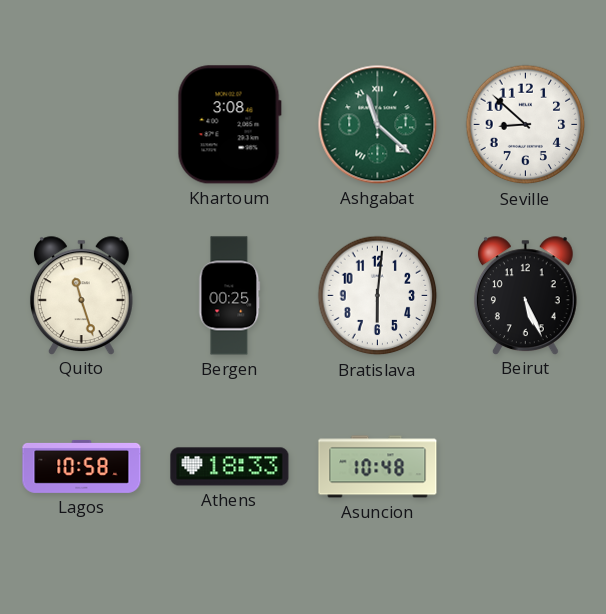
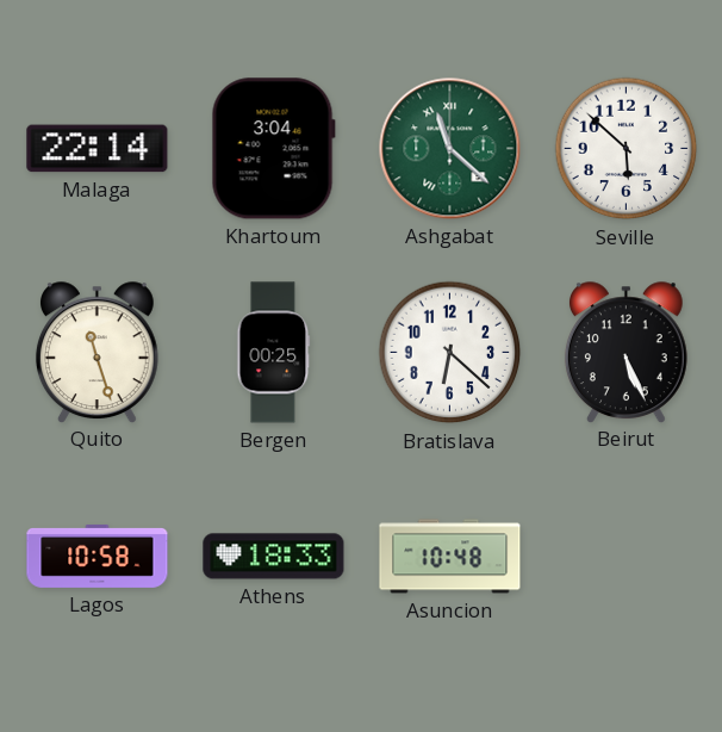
Malaga: none -> 22:14
Khartoum: 3:08 -> 3:04
Seville: 8:52 -> 5:52
Bratislava: 6:01 -> 6:22
